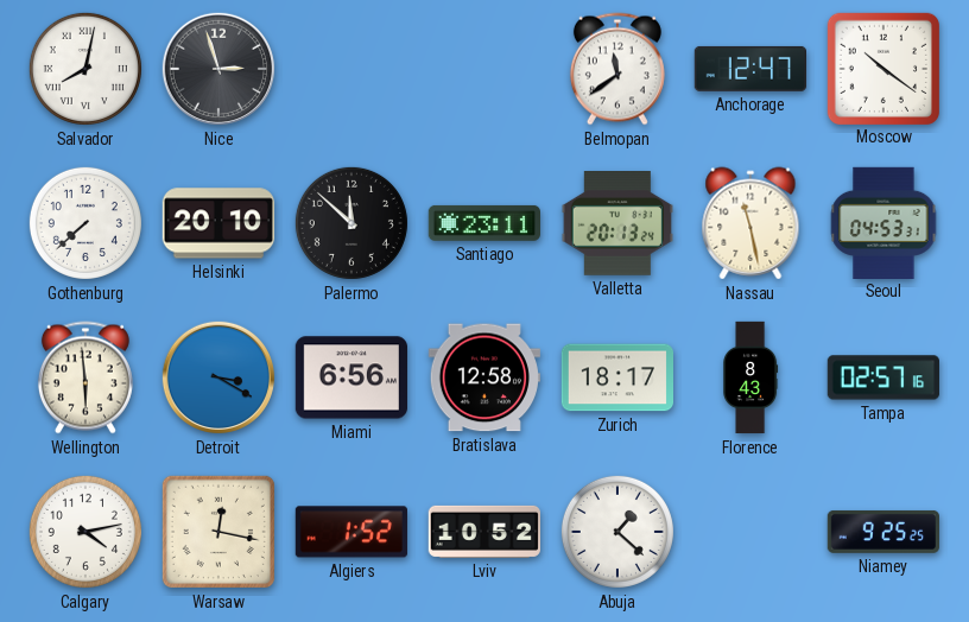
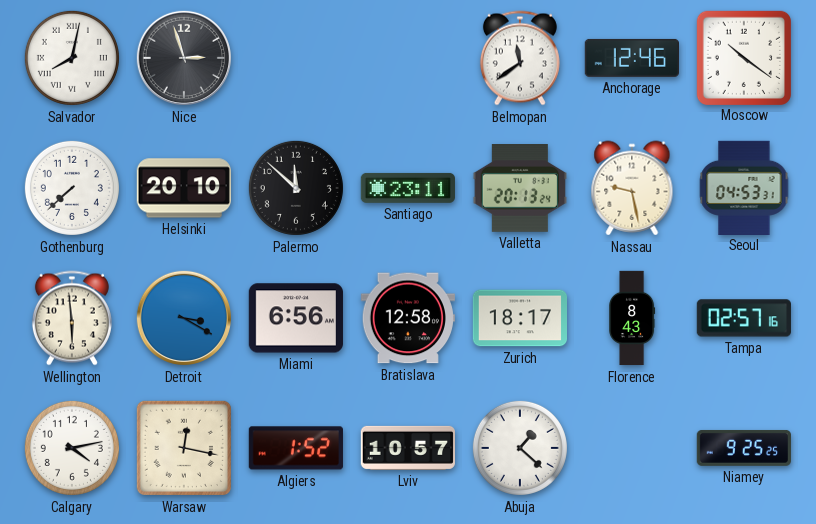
Anchorage: 12:47 -> 12:46
Nassau: 11:28 -> 9:28
Lviv: 10:52 -> 10:57
